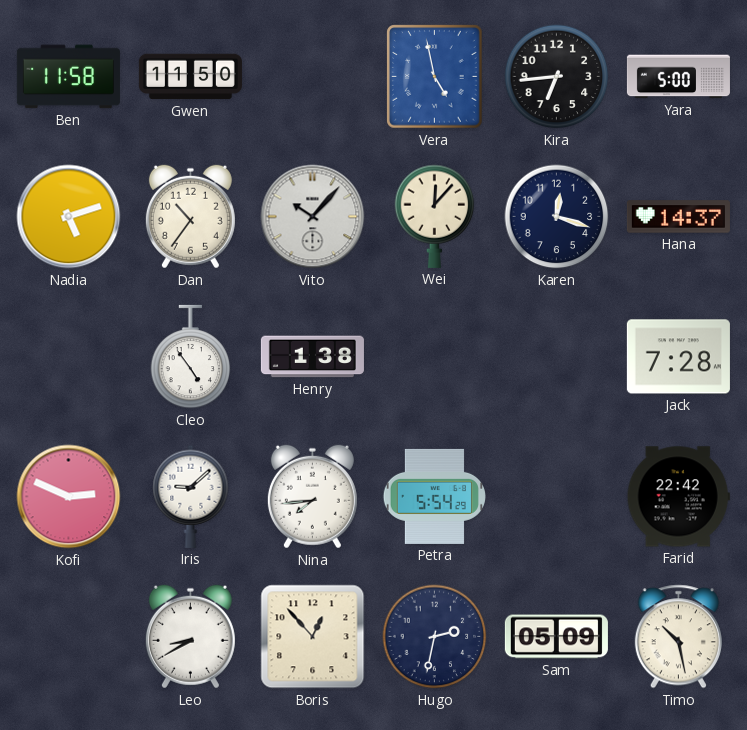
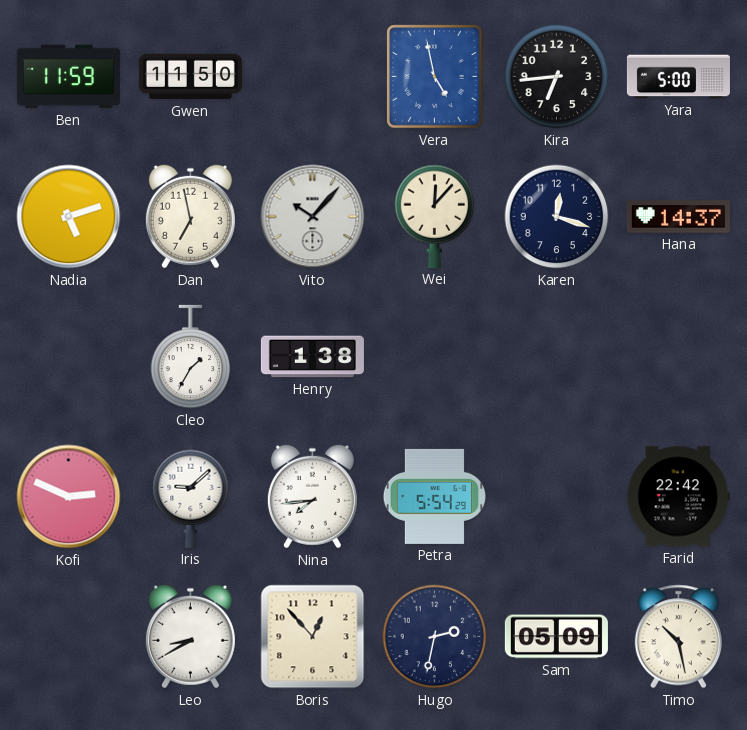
Ben: 11:58 -> 11:59
Dan: 10:36 -> 6:58
Cleo: 4:54 -> 1:35
Jack: 7:28 -> none
